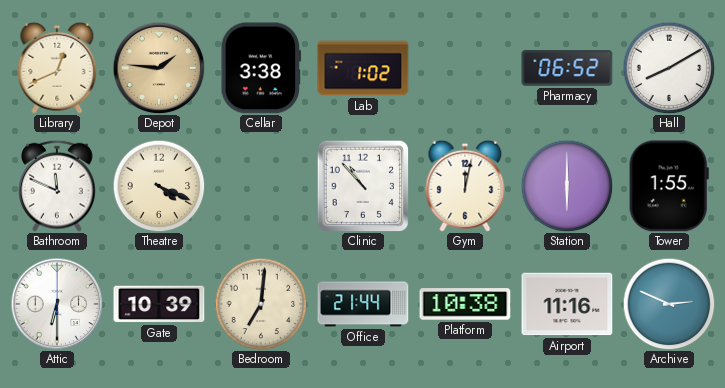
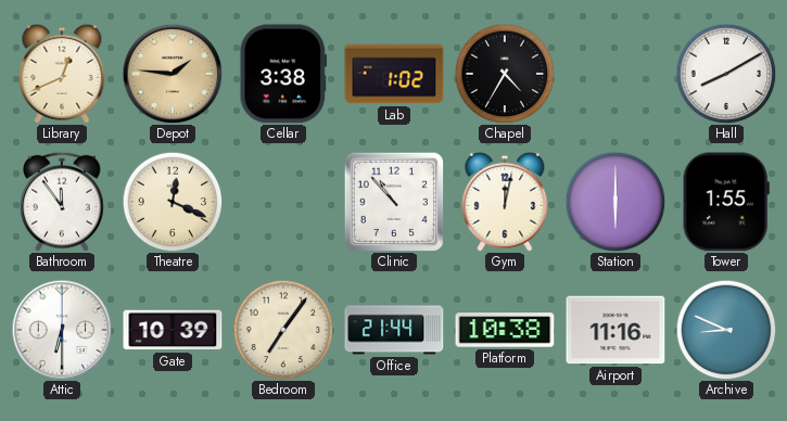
Chapel: none -> 4:35
Pharmacy: 06:52 -> none
Bathroom: 11:49 -> 11:54
Theatre: 4:19 -> 12:19
Bedroom: 7:01 -> 7:06
Archive: 2:49 -> 8:49
